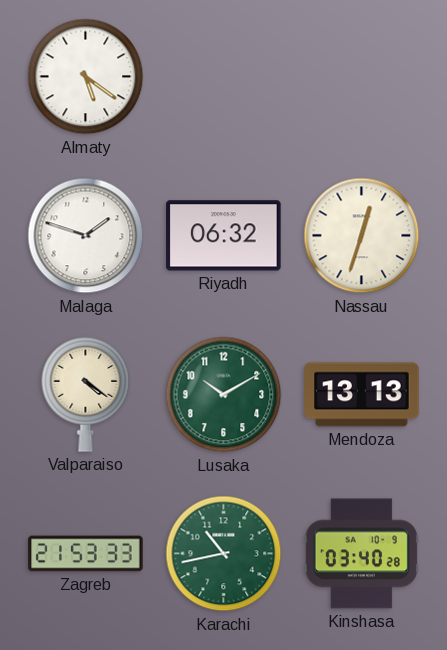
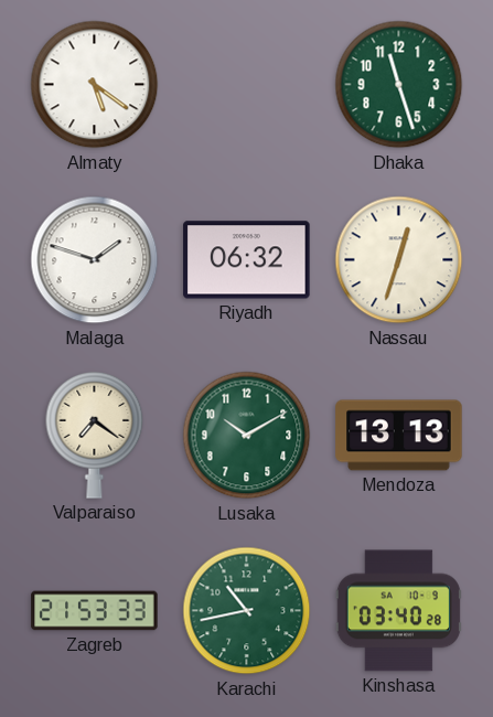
Dhaka: none -> 11:27
Valparaiso: 4:21 -> 7:21
